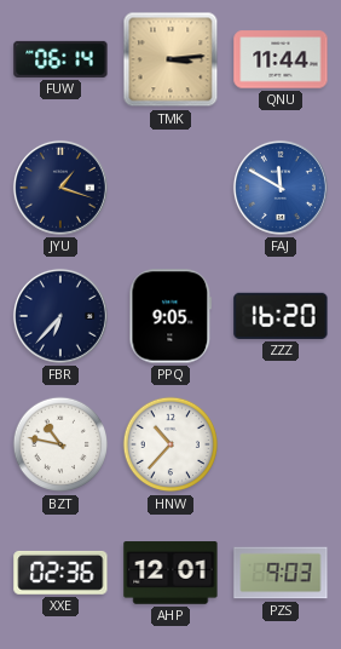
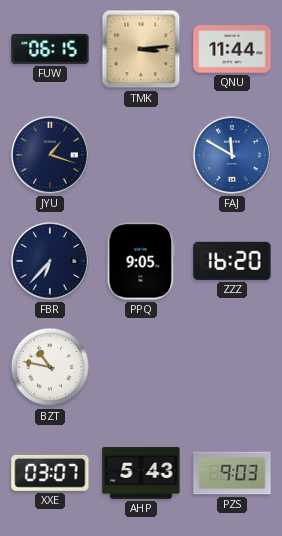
FUW: 06:14 -> 06:15
HNW: 10:37 -> none
XXE: 02:36 -> 03:07
AHP: 12:01 -> 5:43
